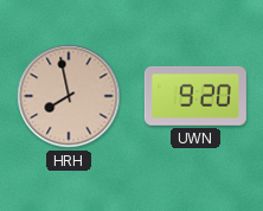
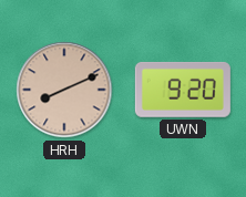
HRH: 7:58 -> 8:11
